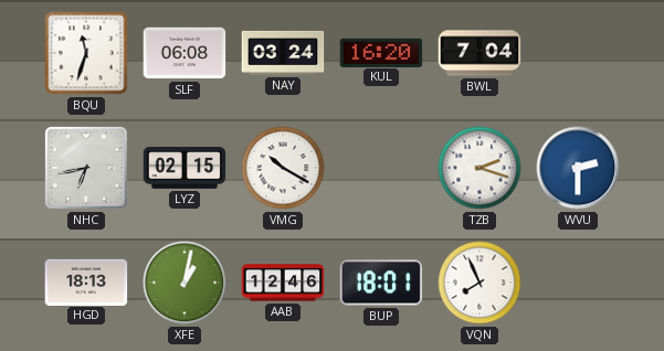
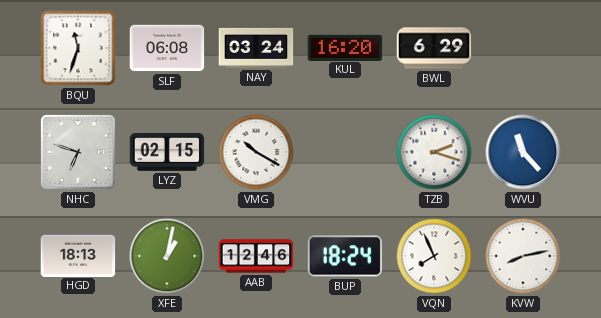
BWL: 7:04 -> 6:29
NHC: 6:43 -> 6:48
WVU: 2:30 -> 11:23
BUP: 18:01 -> 18:24
KVW: none -> 8:13
